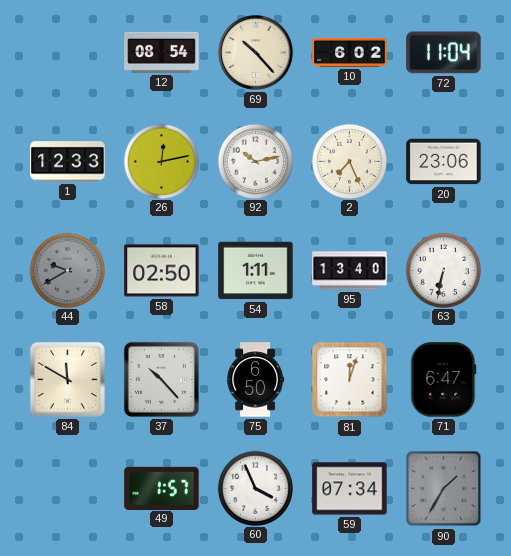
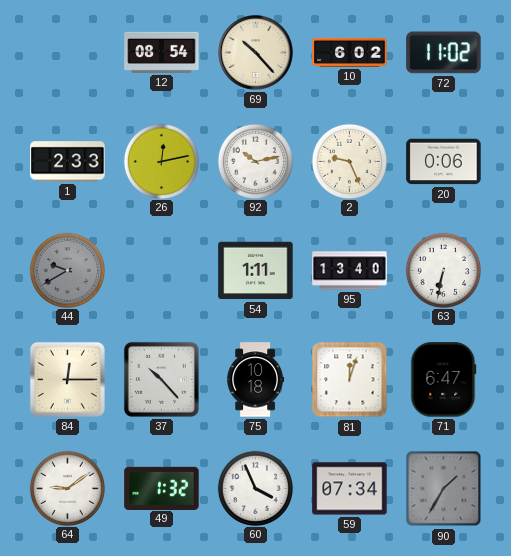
72: 11:04 -> 11:02
1: 12:33 -> 2:33
2: 7:26 -> 9:26
20: 23:06 -> 0:06
58: 02:50 -> none
84: 11:50 -> 12:15
75: 6:50 -> 10:18
64: none -> 9:09
49: 1:57 -> 1:32
